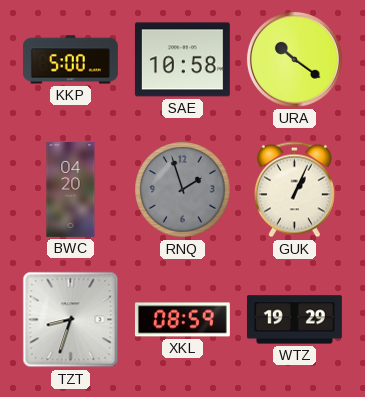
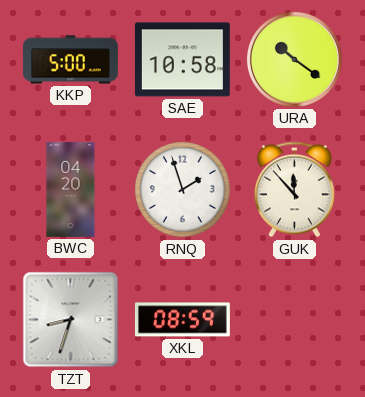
RNQ dial: grey -> white
GUK: 1:04 -> 11:53
WTZ: 19:29 -> none
